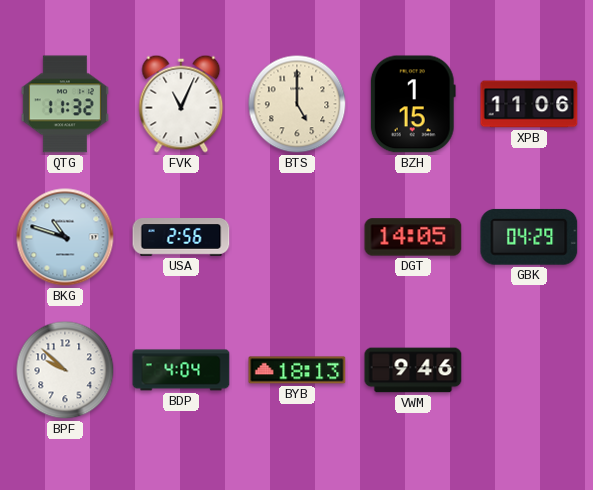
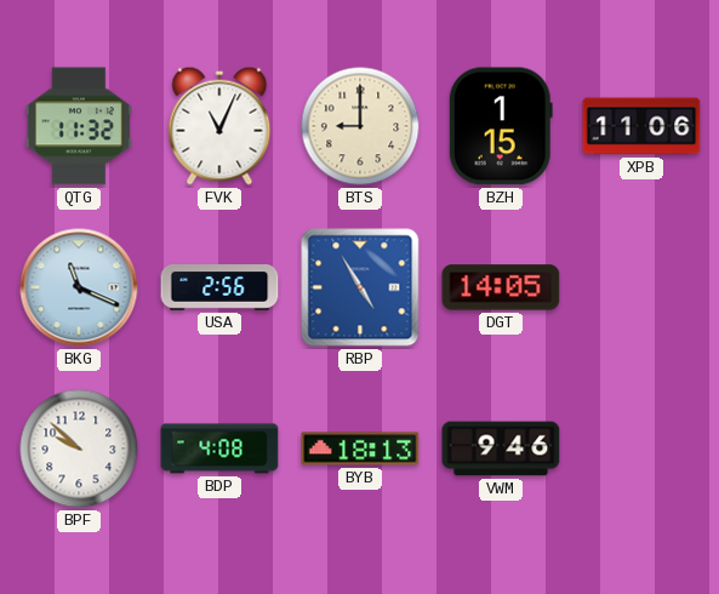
BTS: 5:00 -> 9:00
BKG: 10:48 -> 11:19
RBP: none -> 4:55
GBK: 04:29 -> none
BDP: 4:04 -> 4:08
